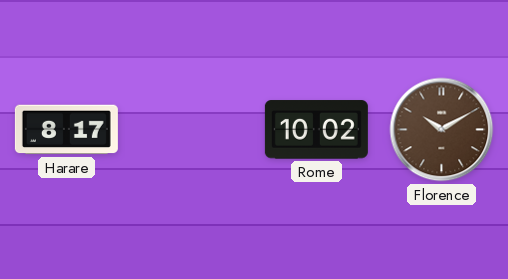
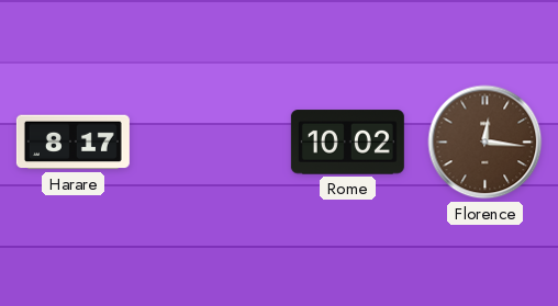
Florence: 10:10 -> 12:16
